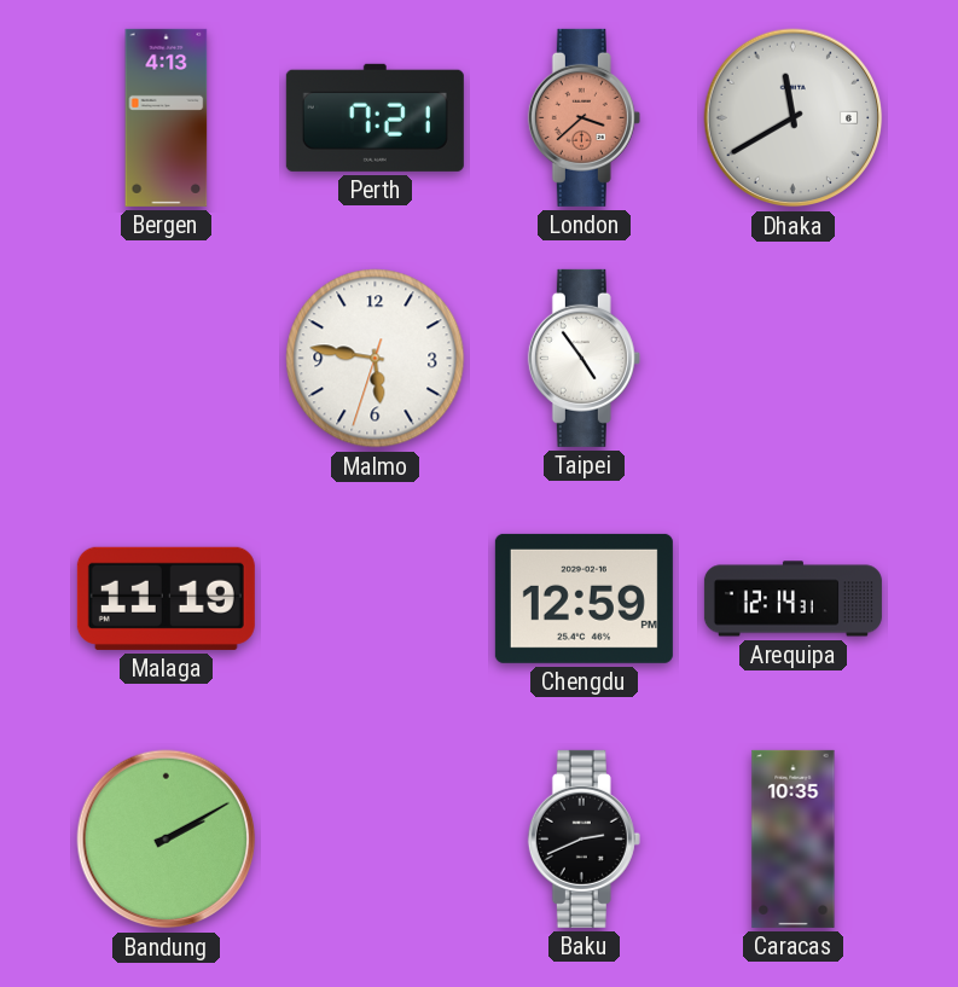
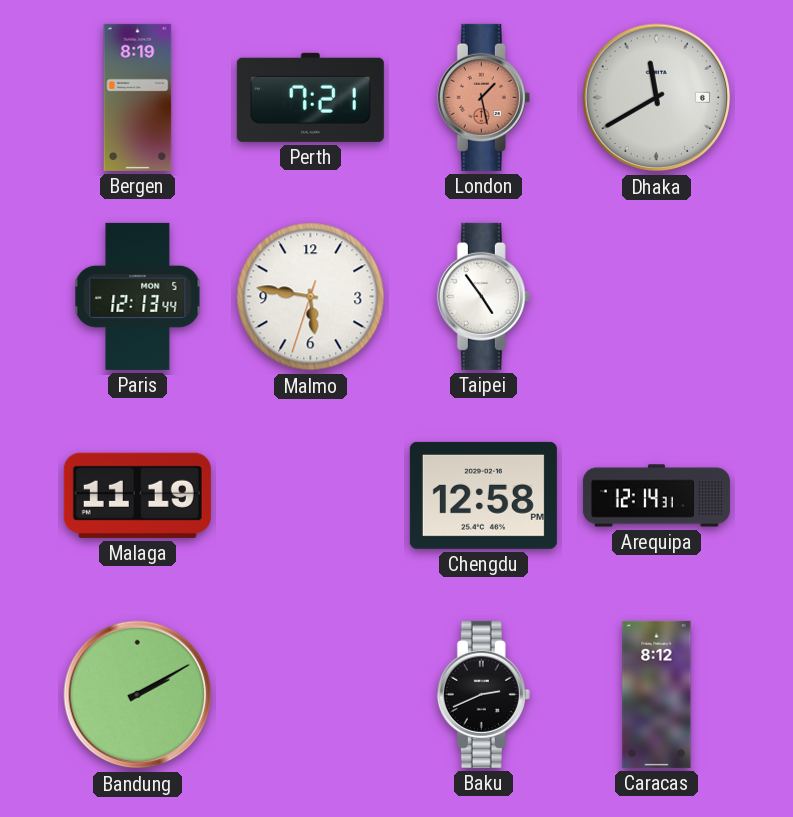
Bergen: 4:13 -> 8:19
London: 3:38 -> 1:28
Paris: none -> 12:13
Chengdu: 12:59 -> 12:58
Caracas: 10:35 -> 8:12
